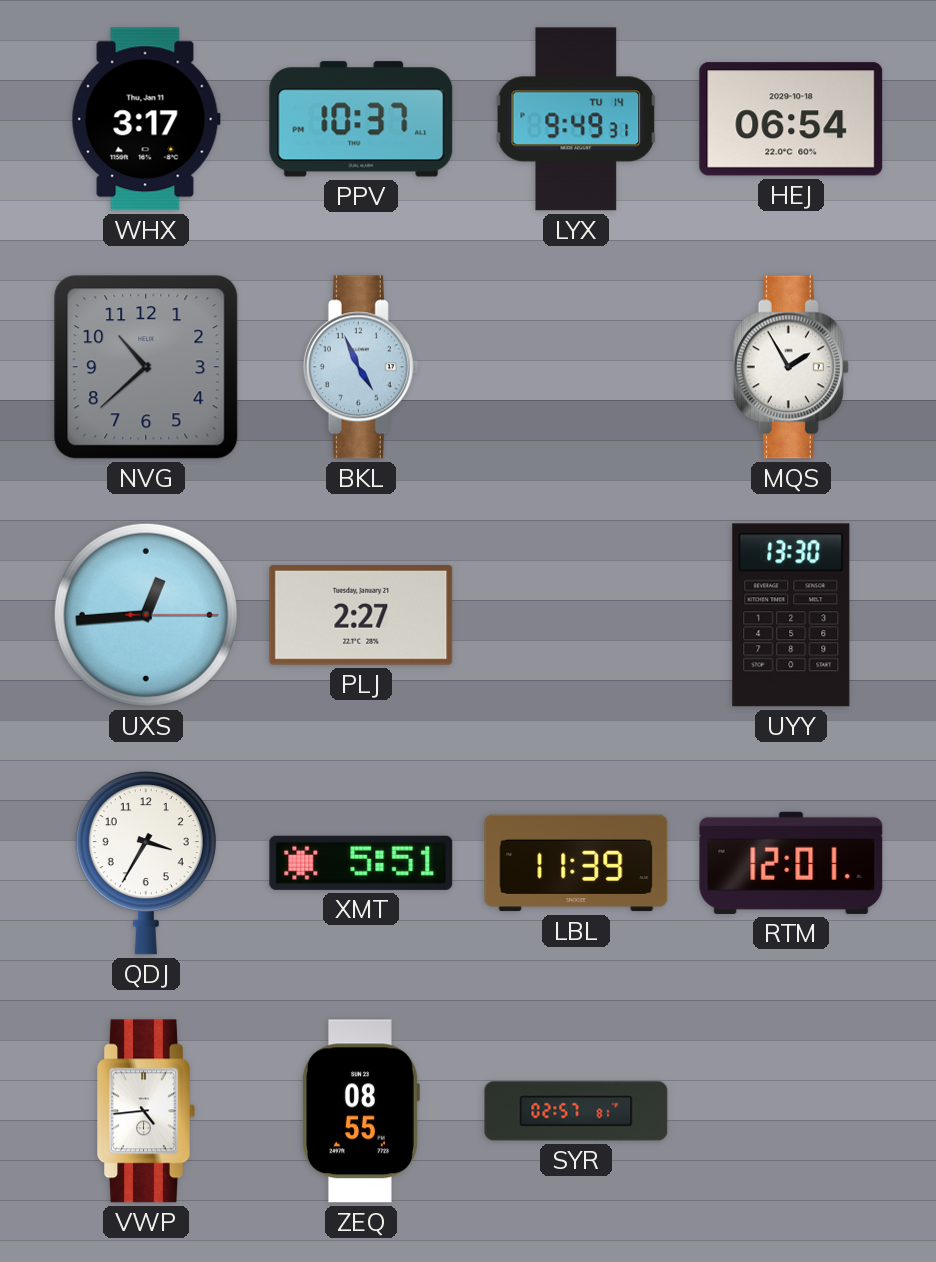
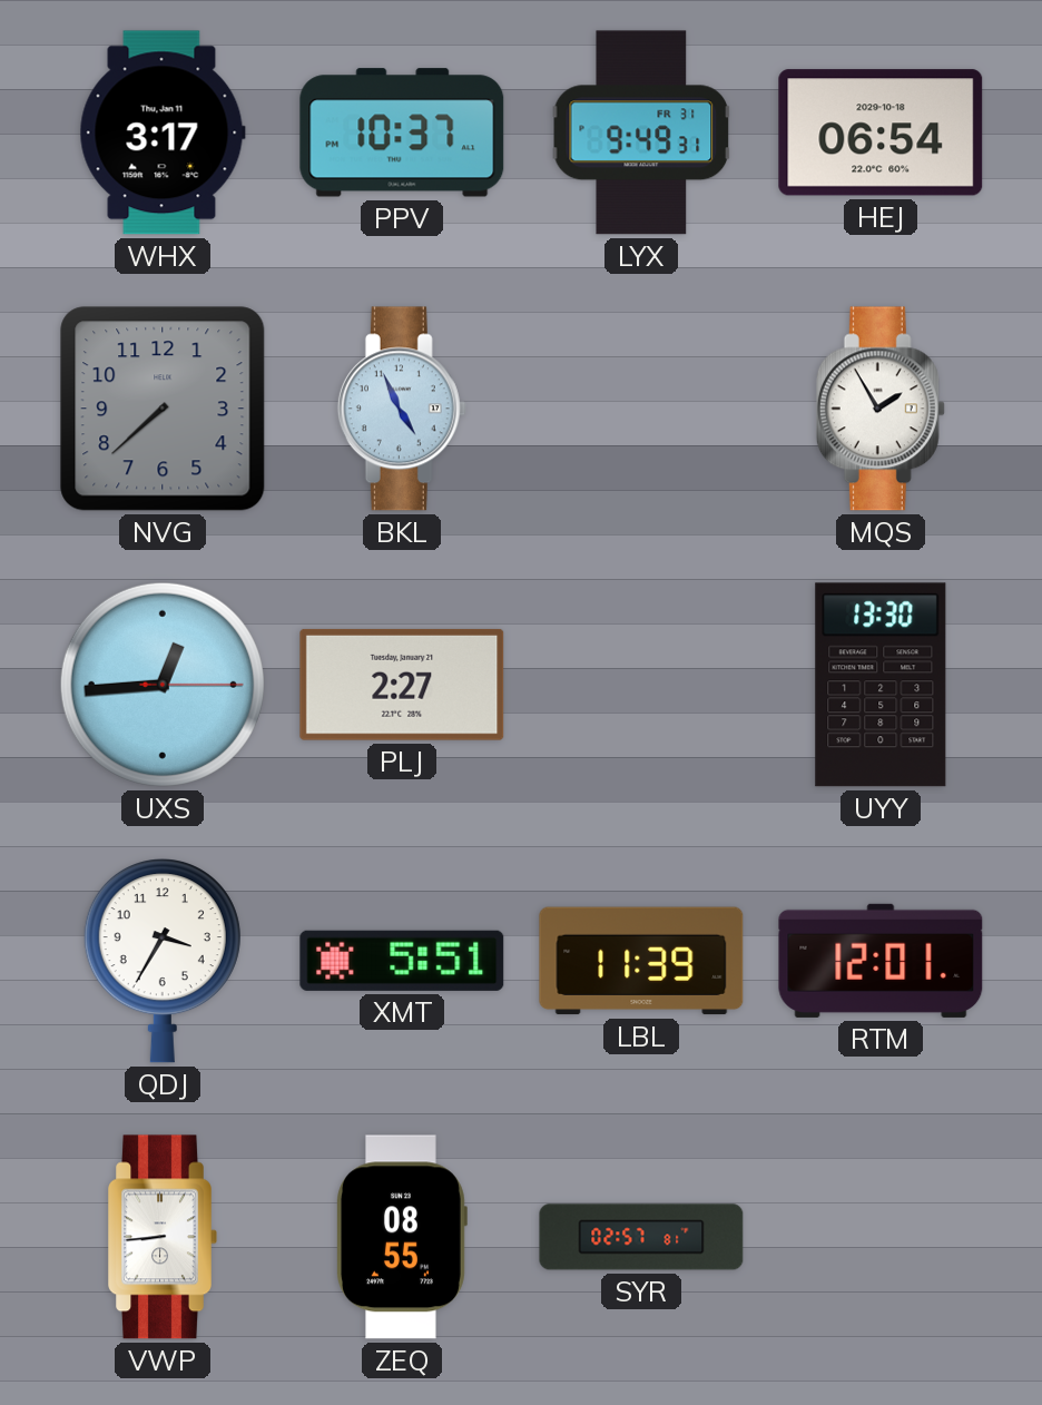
LYX date: TU 14 -> FR 31
NVG: 10:38 -> 7:38
VWP: 4:44 -> 8:44
